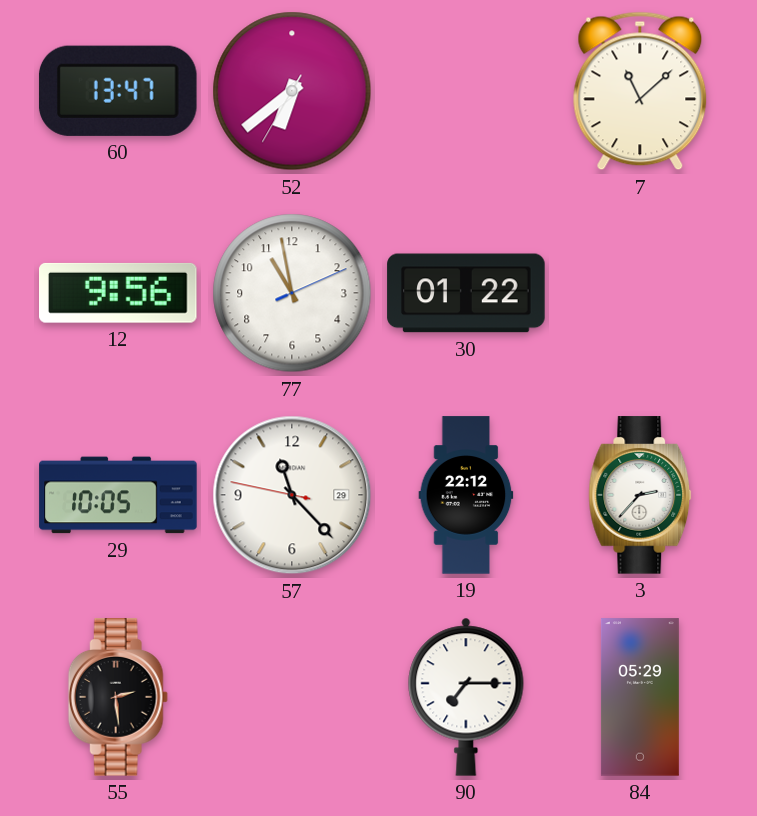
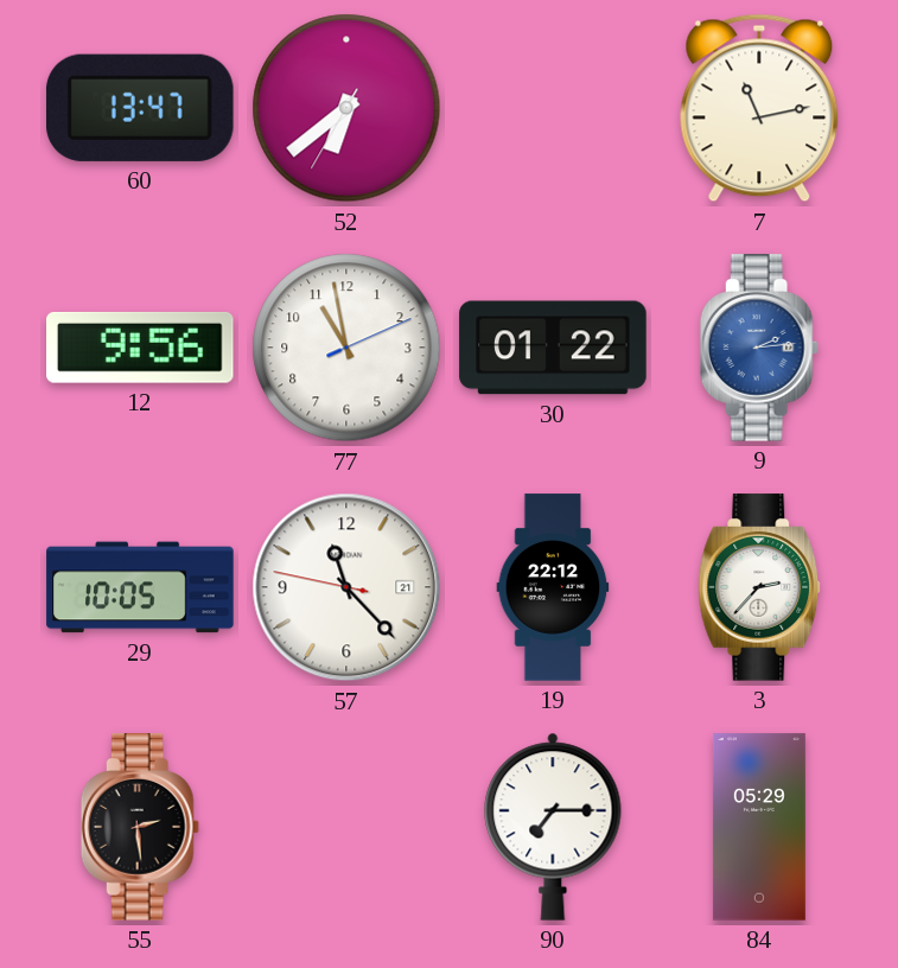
7: 11:08 -> 11:13
9: none -> 2:14
57 date: 29 -> 21
